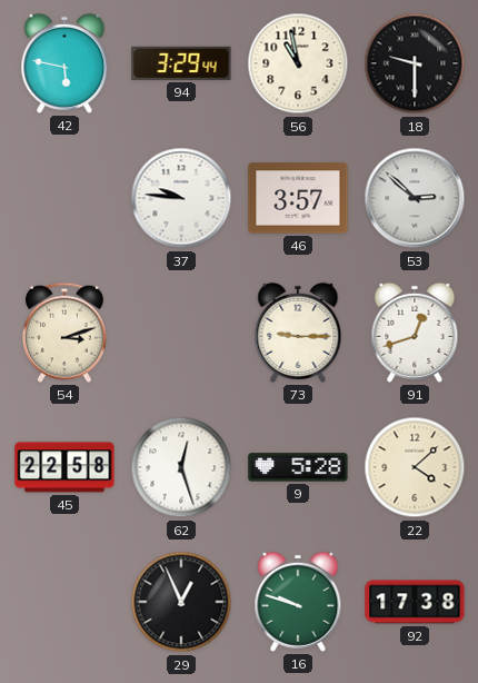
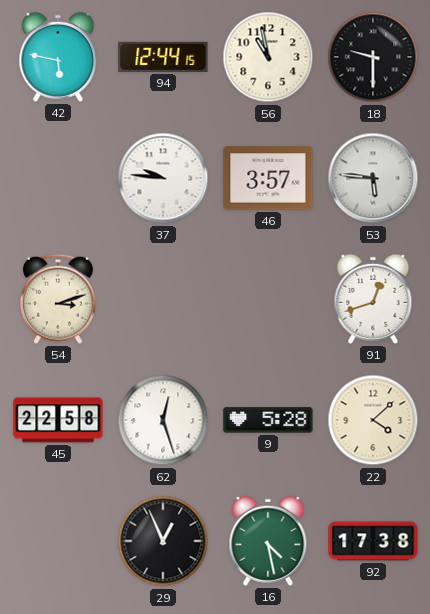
94: 3:29 -> 12:44
53: 2:52 -> 5:46
73: 9:15 -> none
16: 9:48 -> 4:28
